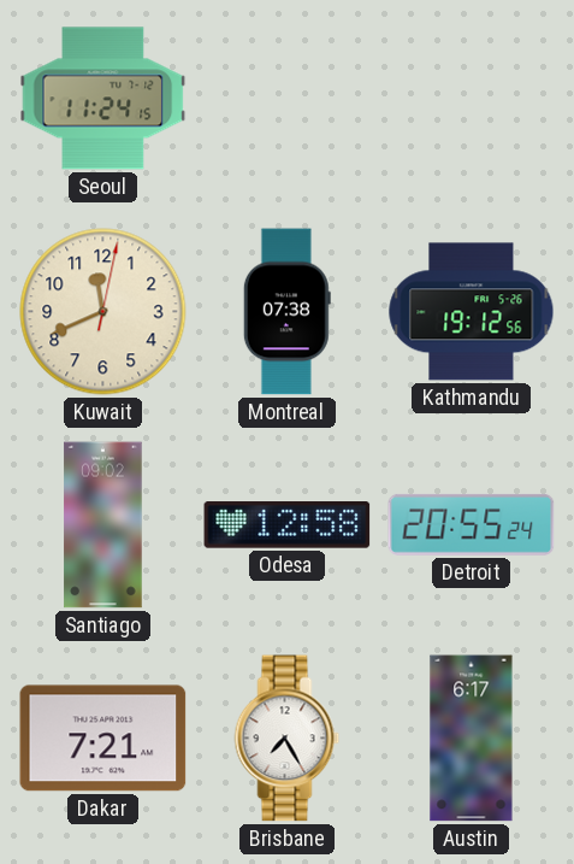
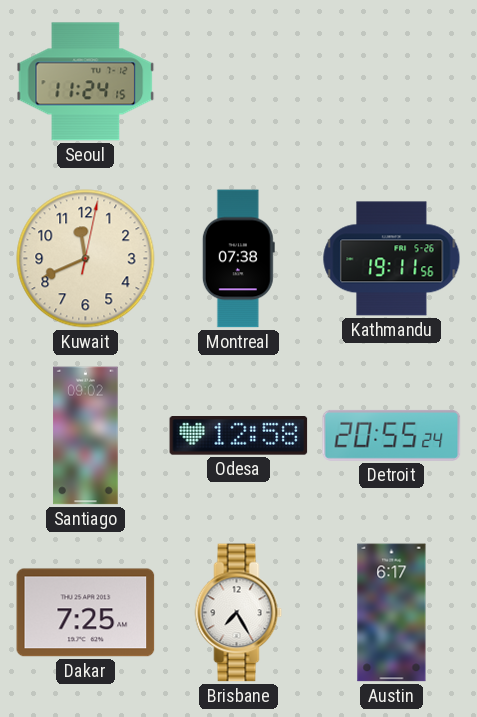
Kathmandu: 19:12 -> 19:11
Dakar: 7:21 -> 7:25
